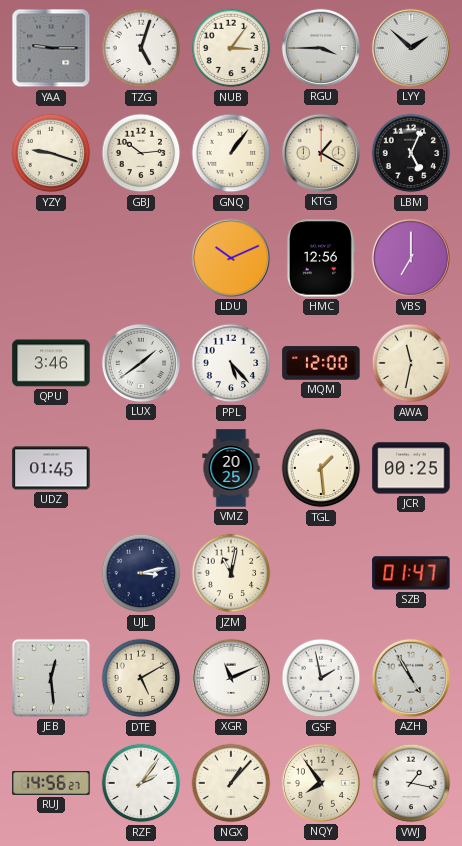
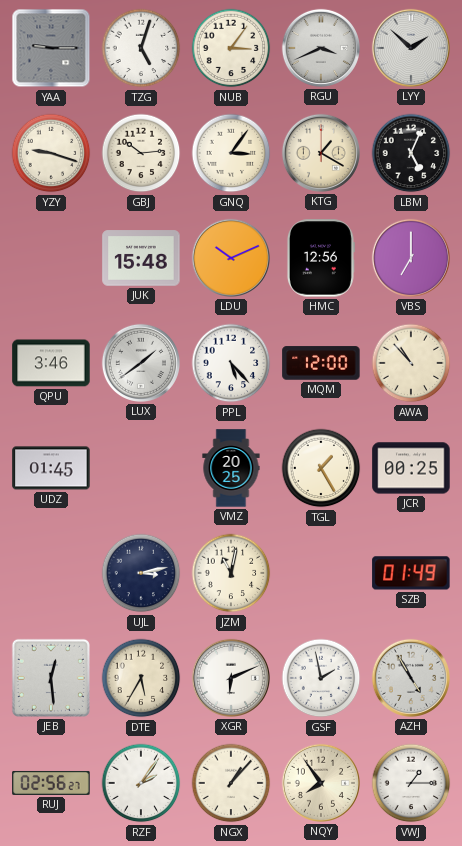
RGU: 3:45 -> 3:41
GNQ: 1:06 -> 3:06
JUK: none -> 15:48
AWA: 11:32 -> 10:53
TGL: 1:29 -> 1:25
SZB: 01:47 -> 01:49
DTE: 5:10 -> 5:35
XGR: 11:11 -> 6:11
RUJ: 14:56 -> 02:56
VWJ: 1:17 -> 1:15
